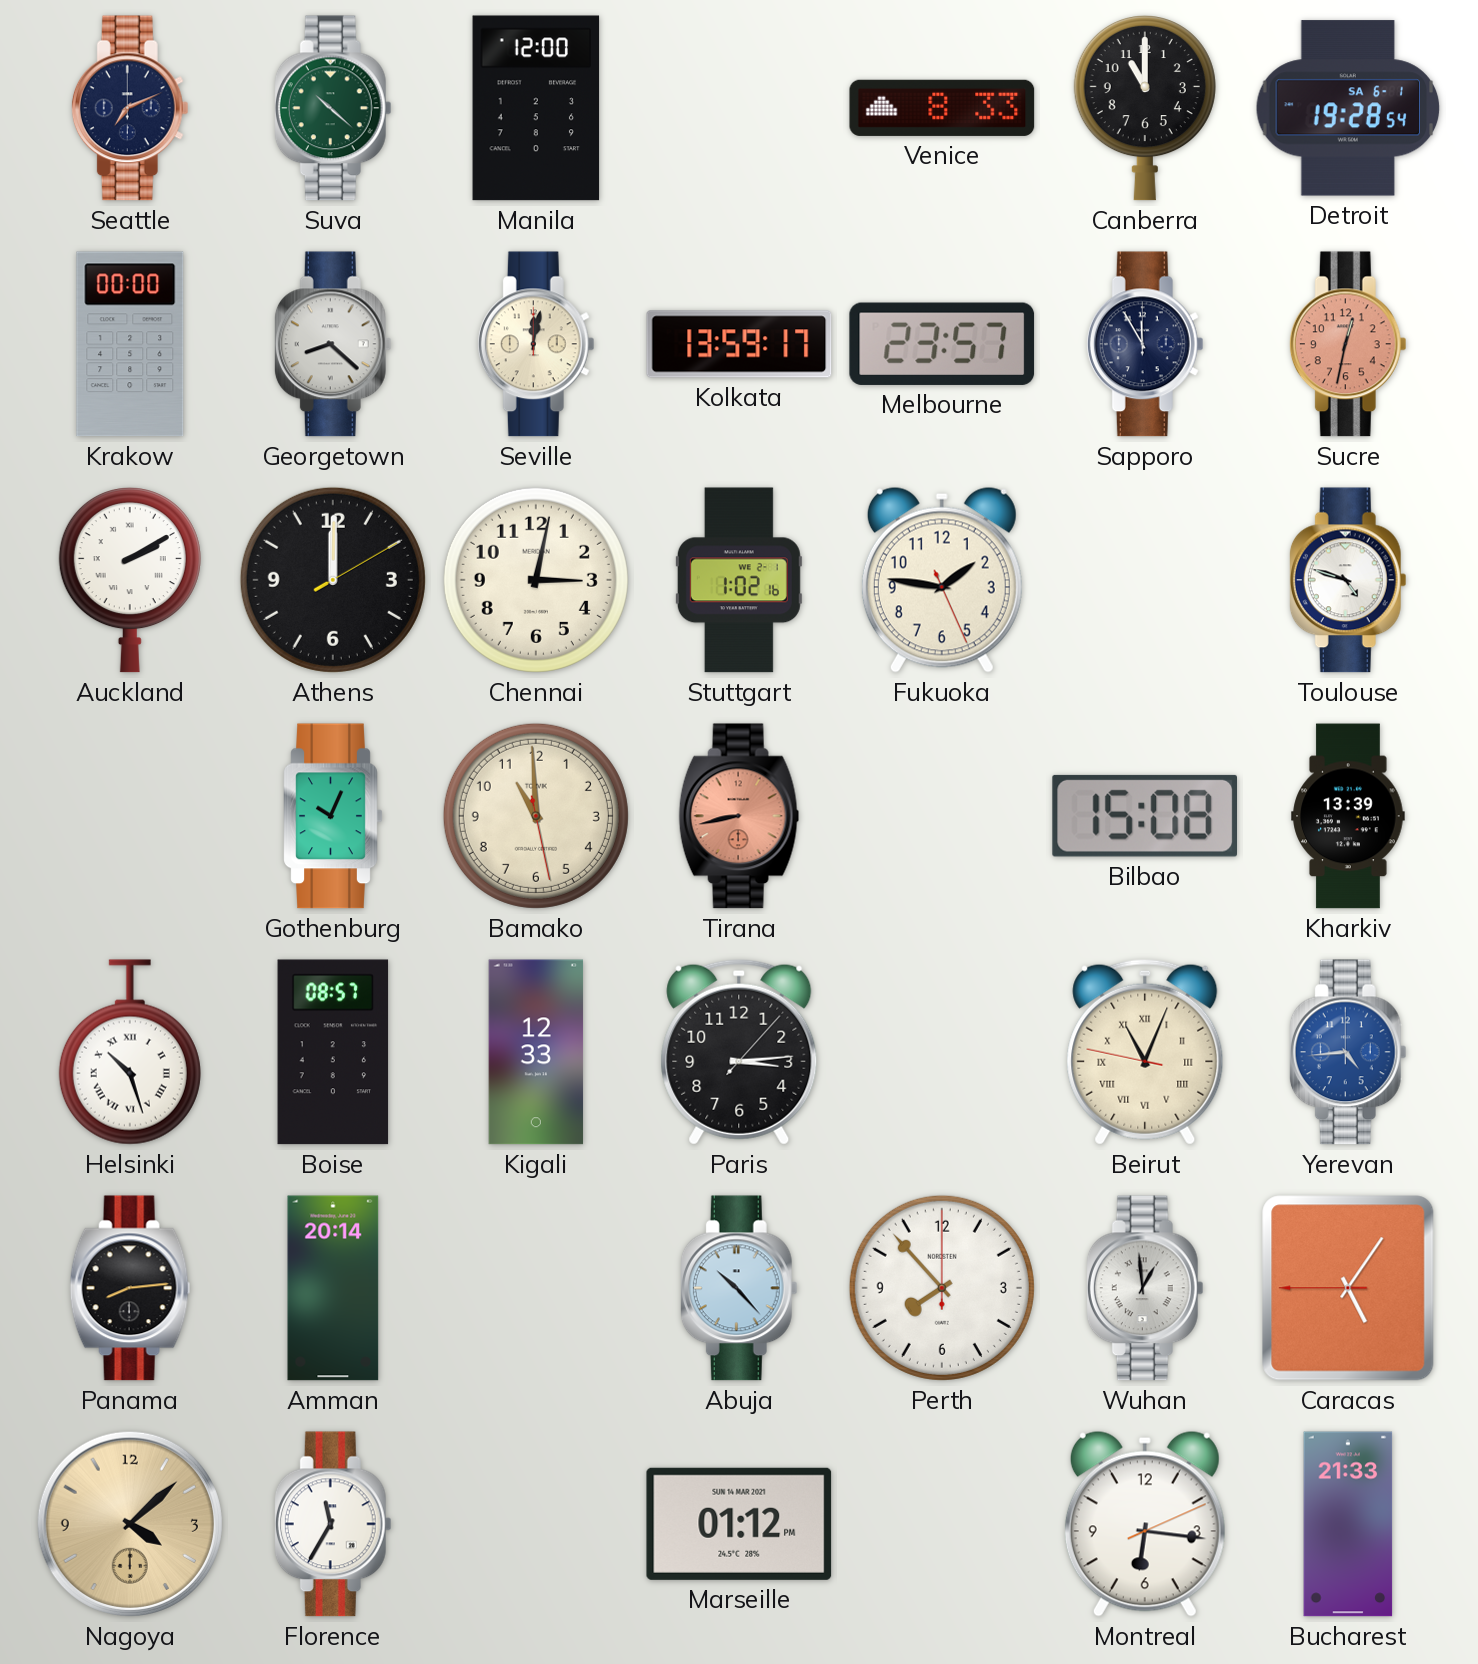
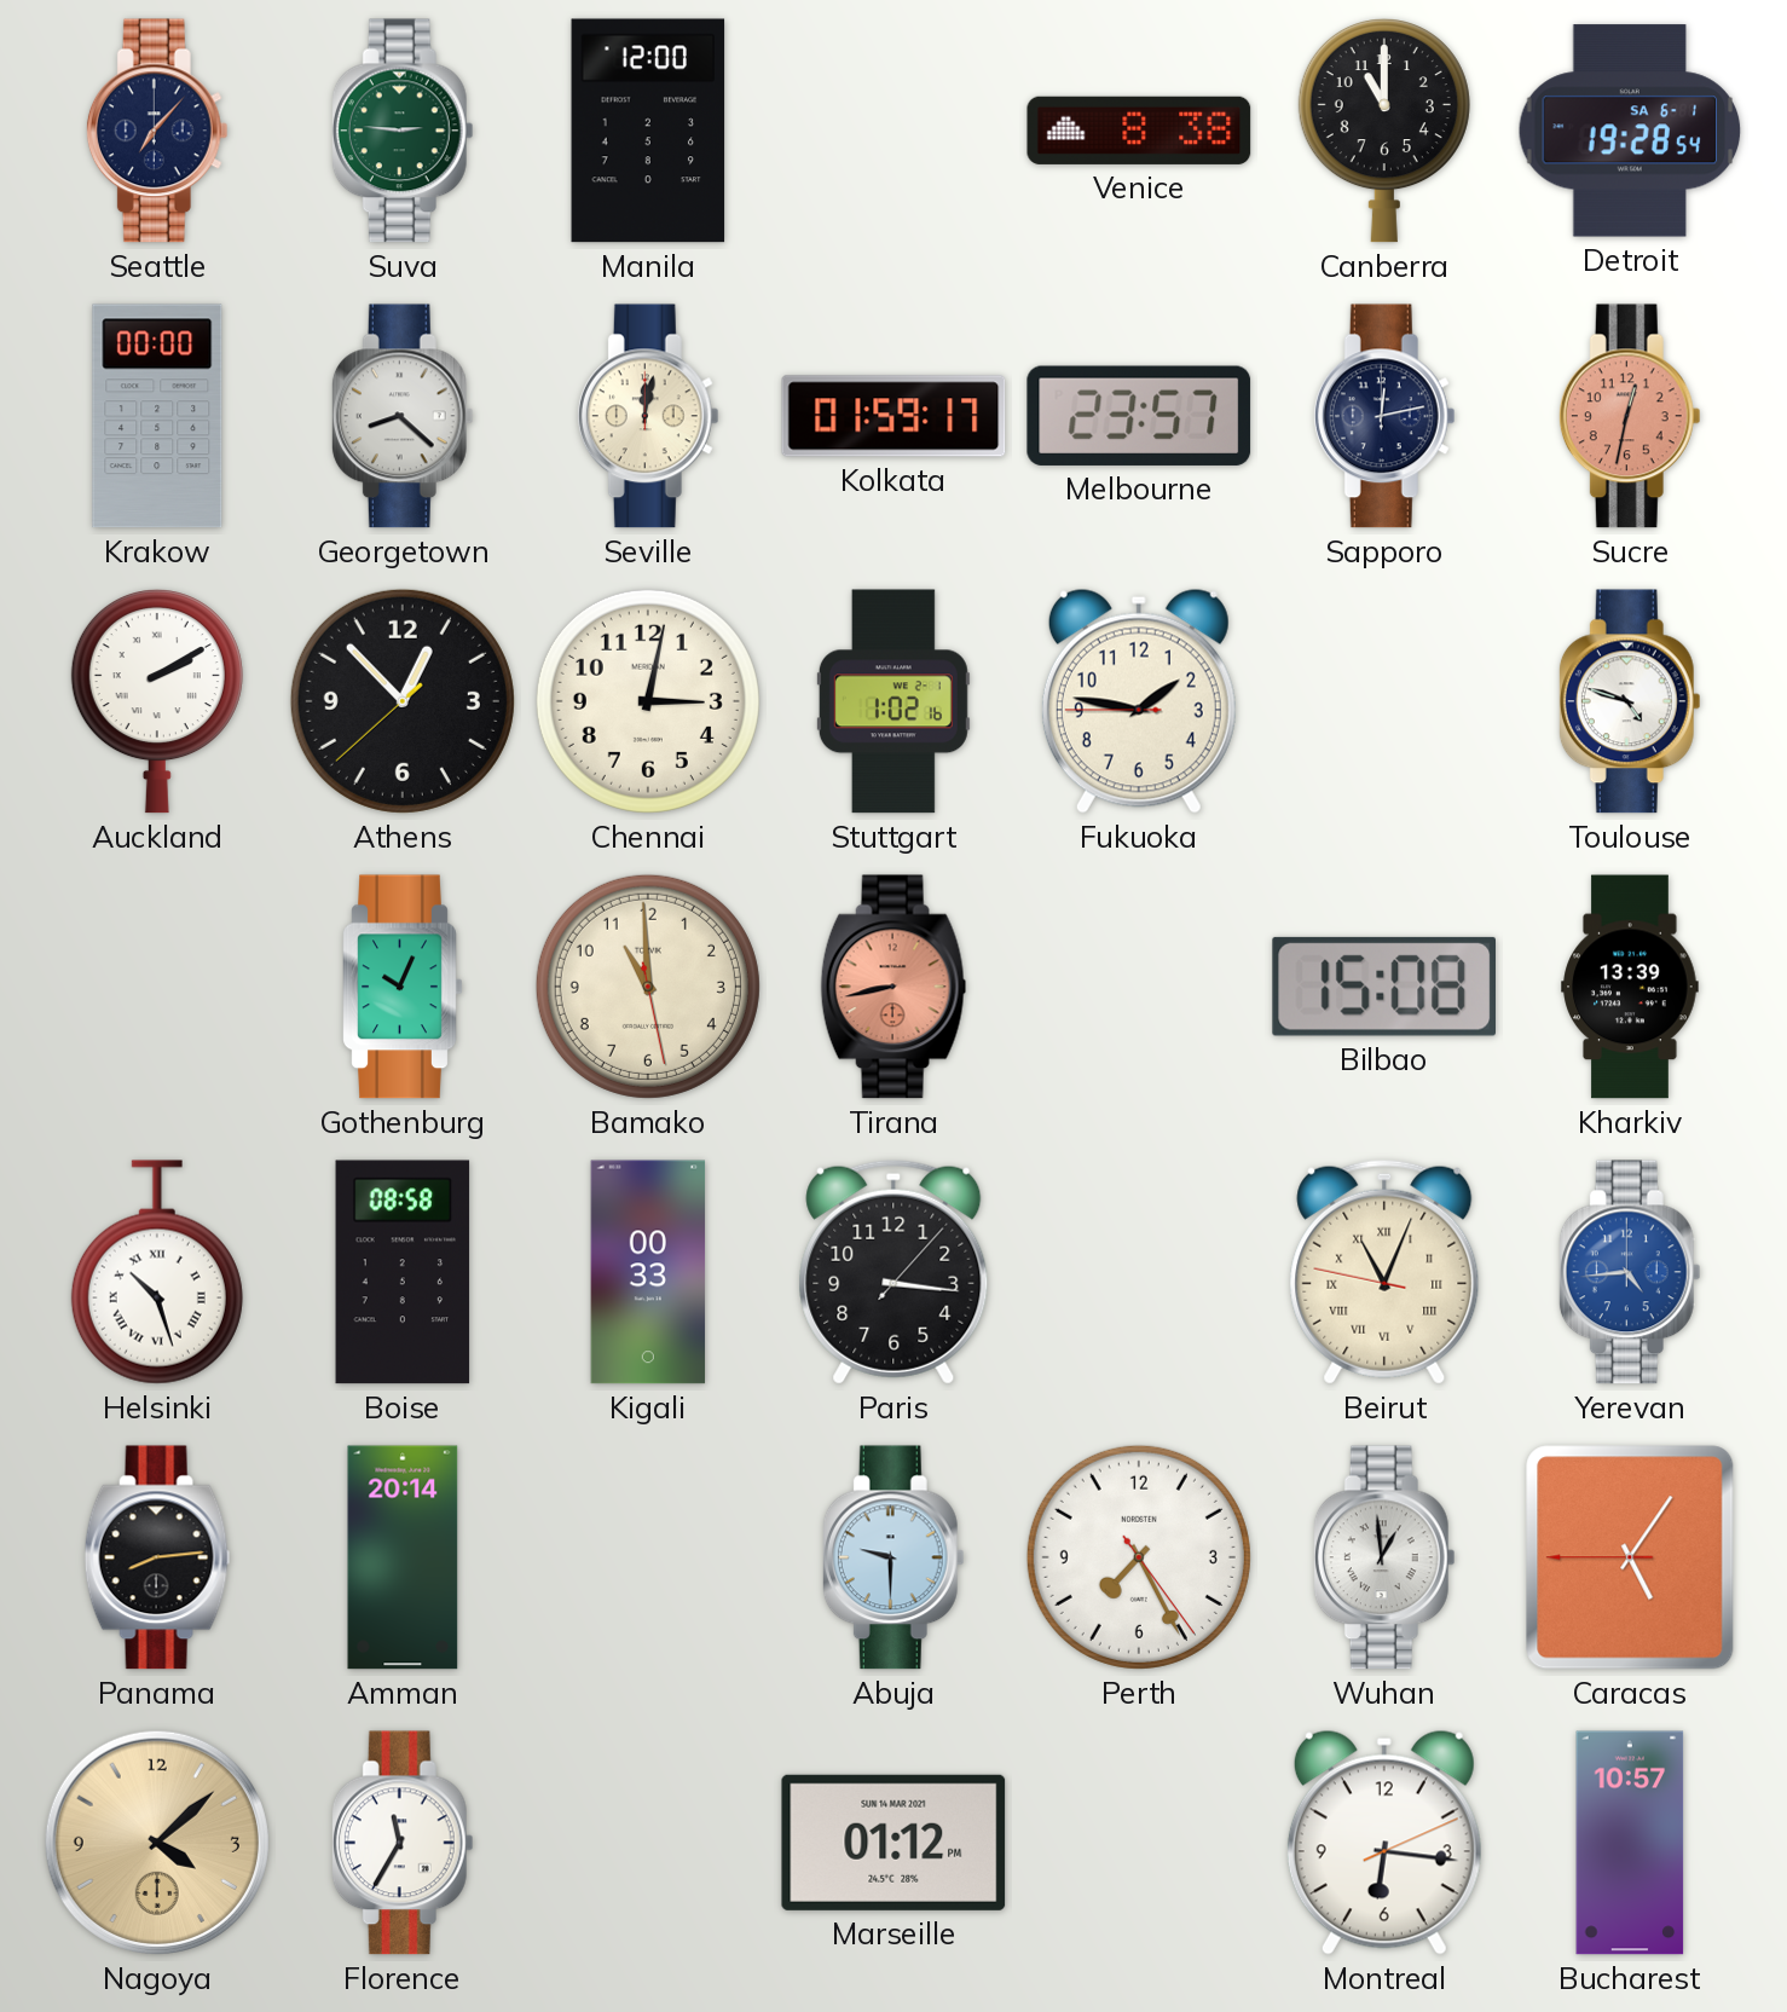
Seattle: 7:11 -> 7:07
Suva: 10:22 -> 2:46
Venice: 8:33 -> 8:38
Kolkata: 13:59 -> 01:59
Sapporo: 11:55 -> 12:13
Athens: 12:00 -> 12:52
Fukuoka: 1:46:26 -> 1:46:45
Boise: 08:57 -> 08:58
Kigali: 12:33 -> 00:33
Paris: 3:14 -> 3:16
Abuja: 10:23 -> 9:30
Perth: 7:53 -> 7:25
Bucharest: 21:33 -> 10:57
